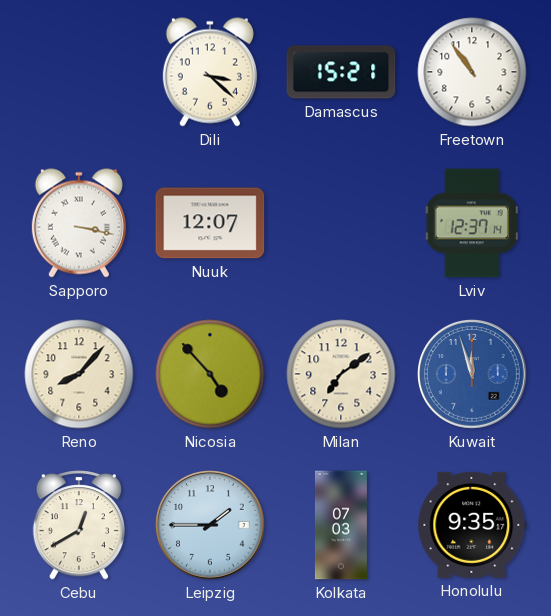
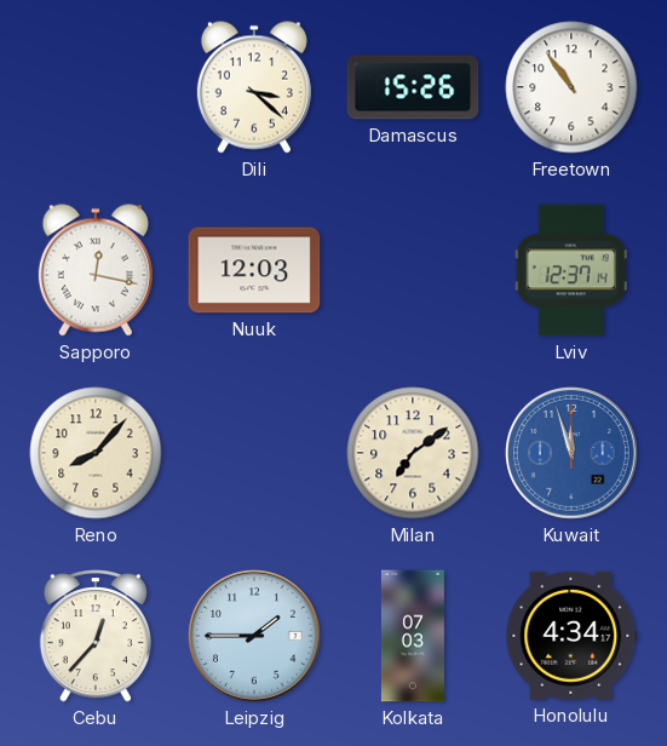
Damascus: 15:21 -> 15:26
Sapporo: 3:17 -> 12:17
Nuuk: 12:07 -> 12:03
Nicosia: 4:53 -> none
Cebu: 12:40 -> 12:37
Honolulu: 9:35 -> 4:34
